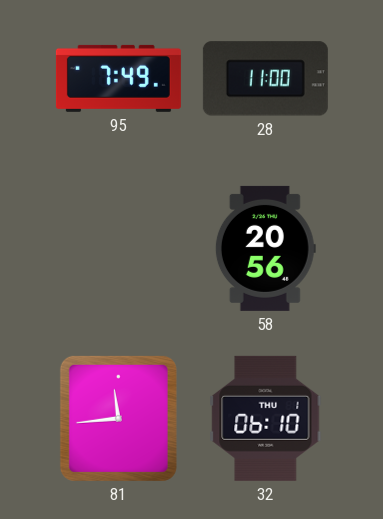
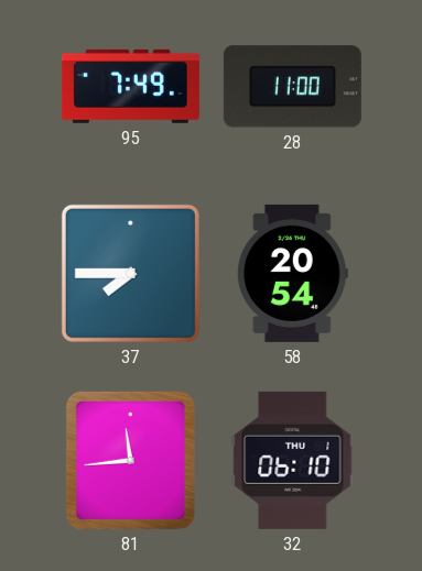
37: none -> 7:45
58: 20:56 -> 20:54
